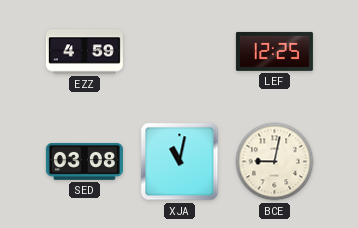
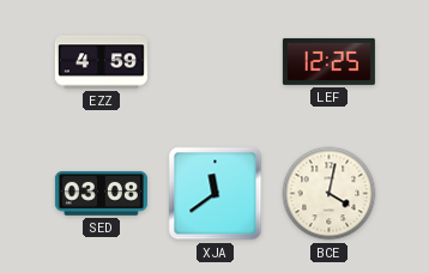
XJA: 11:02 -> 11:39
BCE: 9:02 -> 4:02
